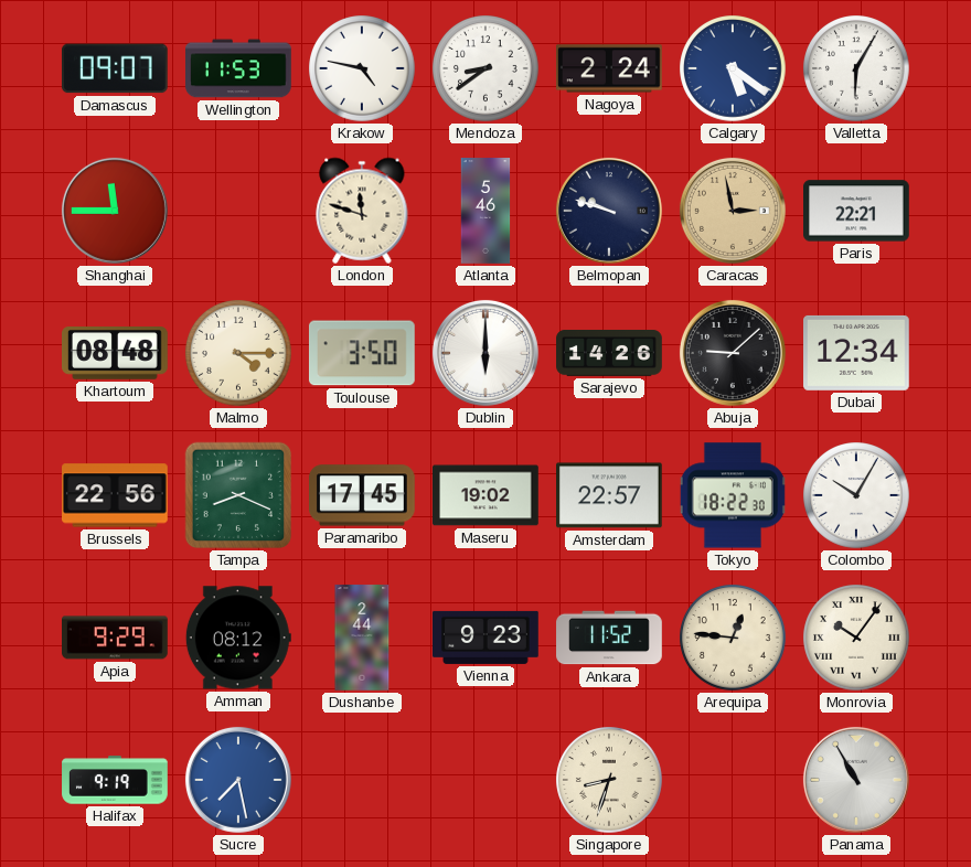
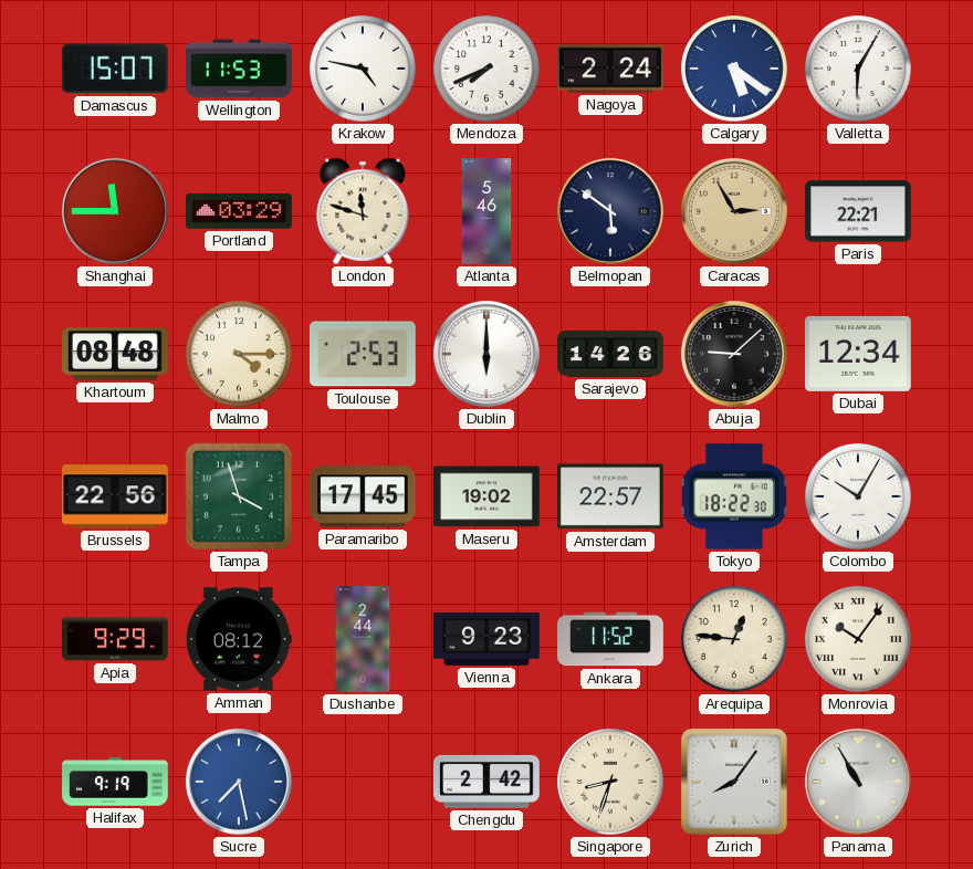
Damascus: 09:07 -> 15:07
Mendoza: 8:39 -> 7:41
Portland: none -> 03:29
Belmopan: 9:48 -> 5:51
Caracas: 2:58 -> 2:55
Toulouse: 3:50 -> 2:53
Tampa: 8:19 -> 3:57
Chengdu: none -> 2:42
Zurich: none -> 8:06
